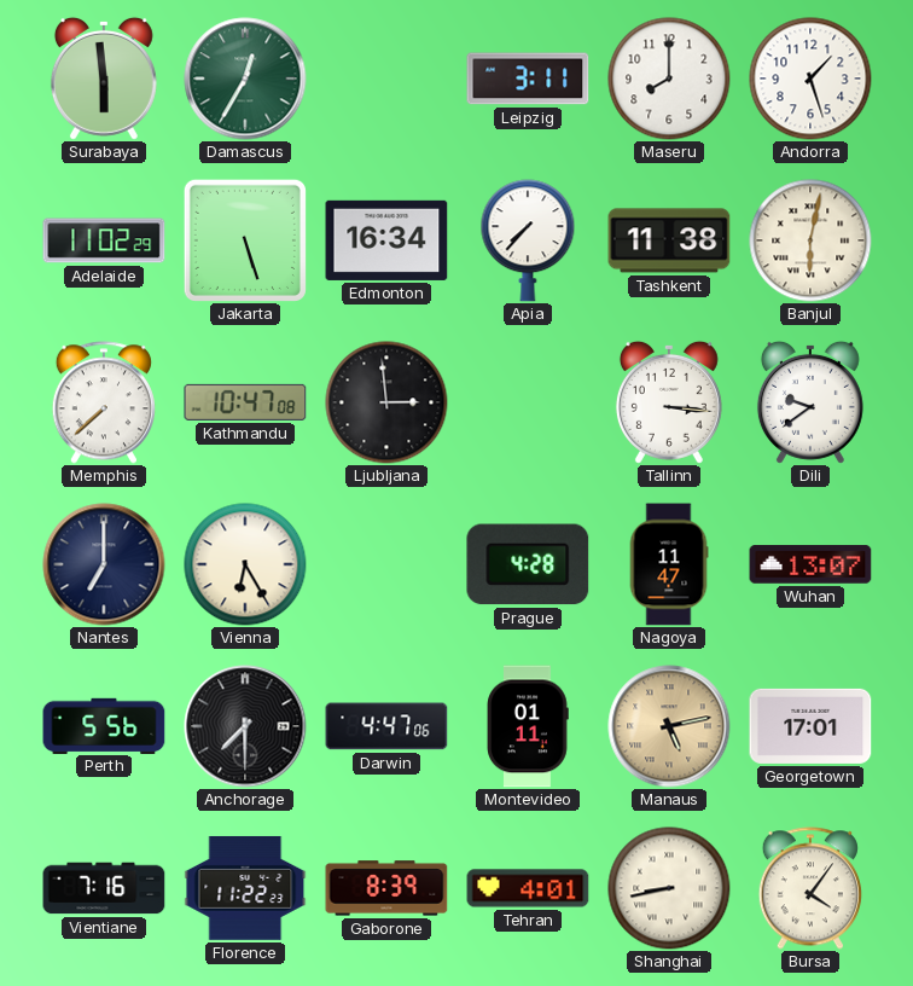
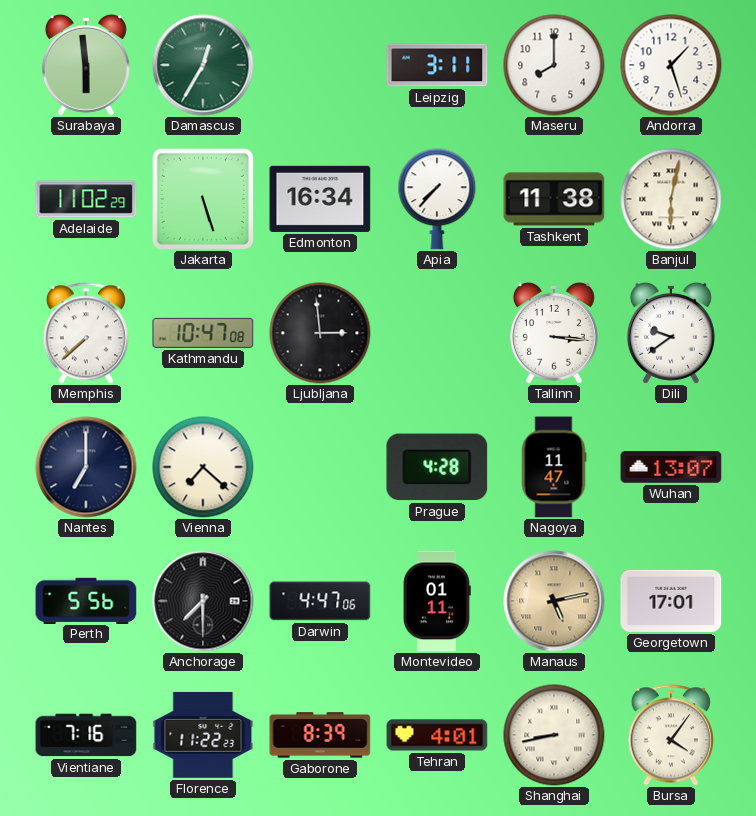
Vienna: 6:25 -> 7:22
